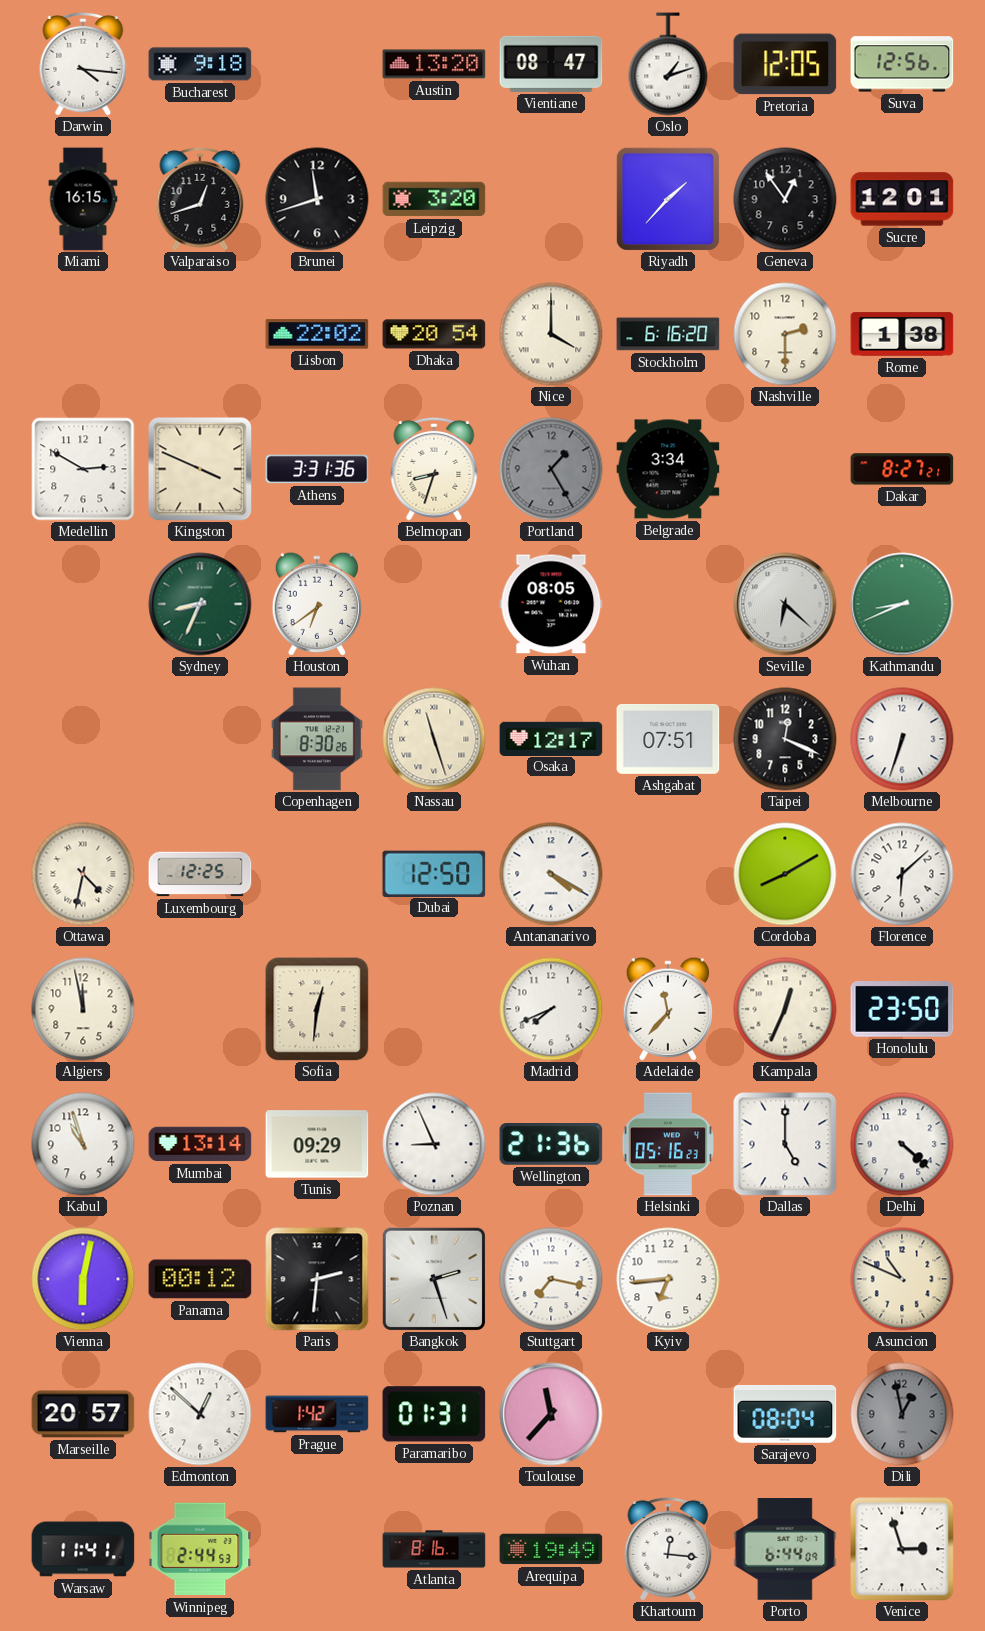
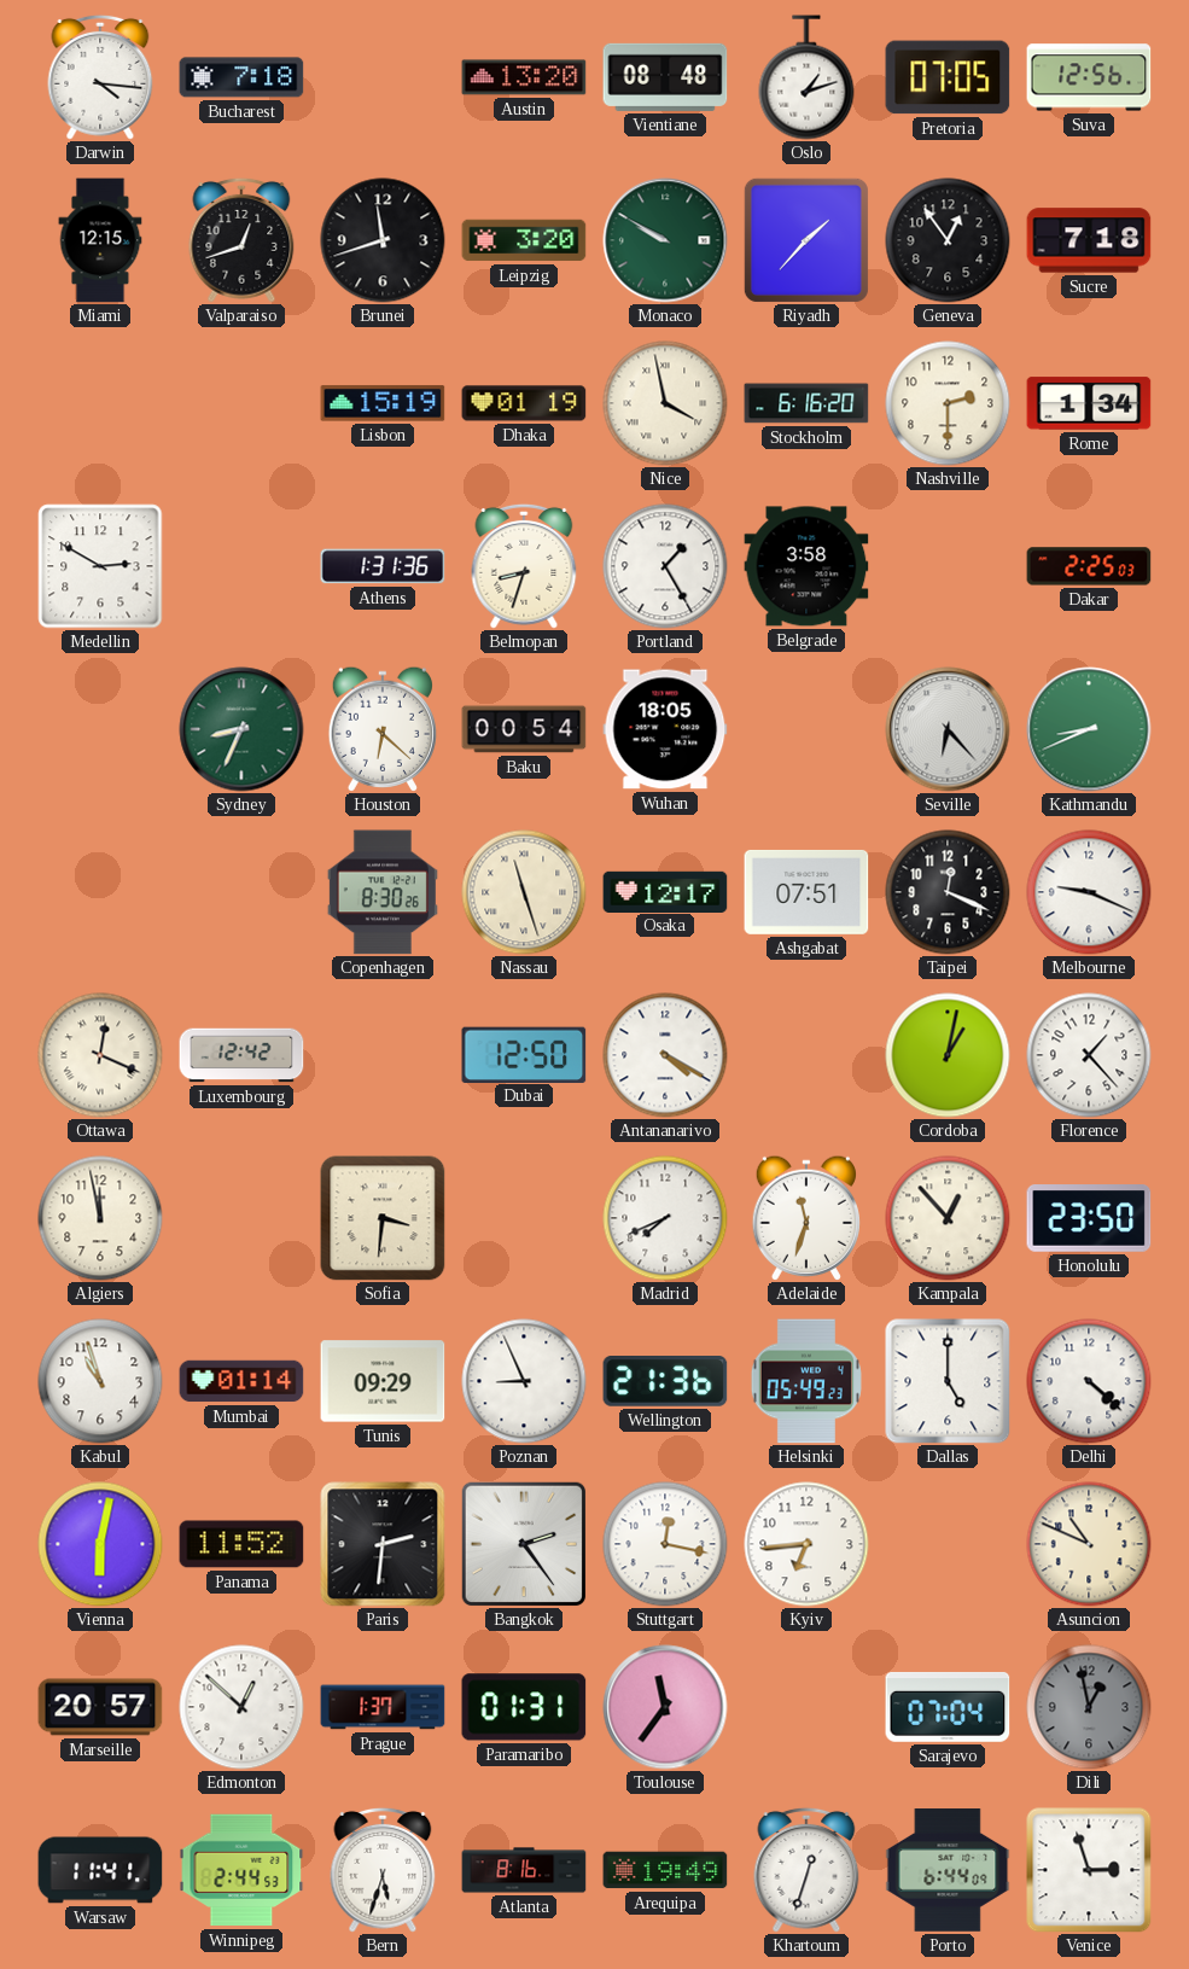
Bucharest: 9:18 -> 7:18
Vientiane: 08:47 -> 08:48
Pretoria: 12:05 -> 07:05
Miami: 16:15 -> 12:15
Monaco: none -> 9:50
Sucre: 12:01 -> 7:18
Lisbon: 22:02 -> 15:19
Dhaka: 20:54 -> 01:19
Nice: 4:00 -> 3:58
Rome: 1:38 -> 1:34
Kingston: 3:49 -> none
Athens: 3:31 -> 1:31
Portland dial: grey -> white
Belgrade: 3:34 -> 3:58
Dakar: 8:27 -> 2:25
Houston: 6:39 -> 6:22
Baku: none -> 00:54
Wuhan: 08:05 -> 18:05
Seville: 6:22 -> 6:23
Melbourne: 6:33 -> 9:19
Ottawa: 4:32 -> 12:19
Luxembourg: 12:25 -> 12:42
Cordoba: 8:10 -> 1:02
Florence: 6:08 -> 1:23
Sofia: 12:31 -> 3:31
Adelaide: 11:37 -> 11:33
Kampala: 12:34 -> 12:53
Mumbai: 13:14 -> 01:14
Helsinki: 05:16 -> 05:49
Panama: 00:12 -> 11:52
Bangkok: 2:27 -> 2:24
Stuttgart: 7:17 -> 12:17
Prague: 1:42 -> 1:37
Toulouse: 11:37 -> 11:36
Sarajevo: 08:04 -> 07:04
Bern: none -> 5:33
Khartoum: 12:16 -> 12:33
